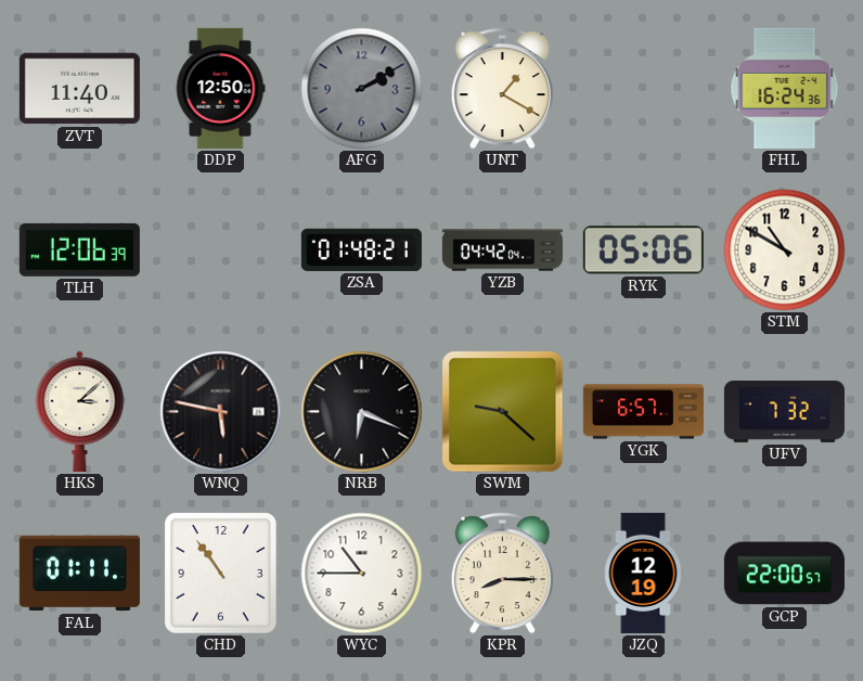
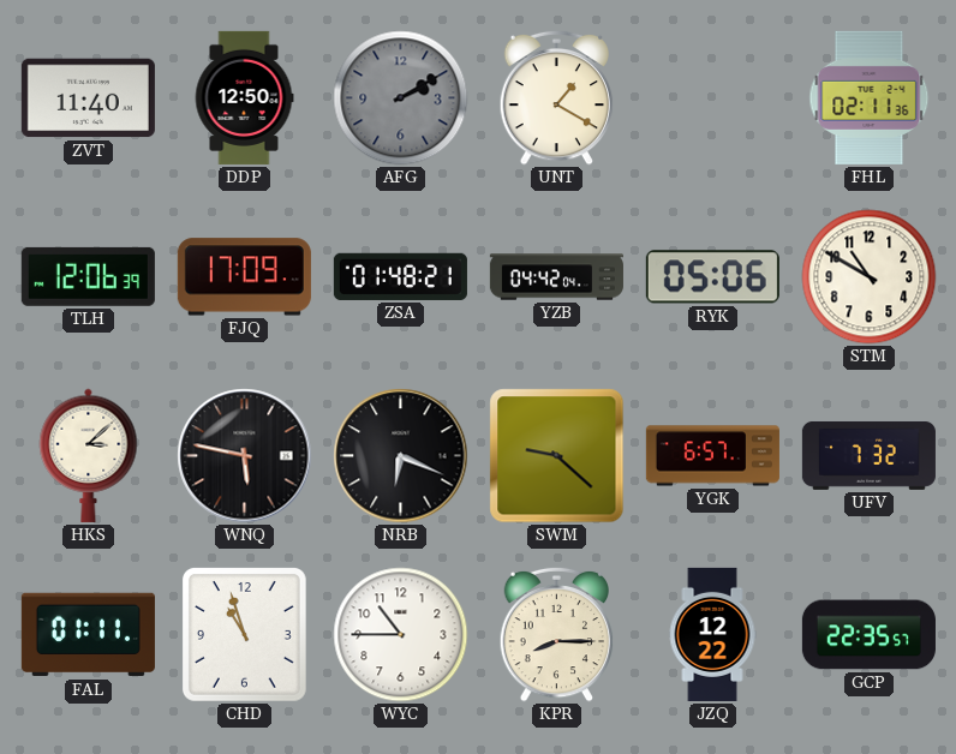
FHL: 16:24 -> 02:11
FJQ: none -> 17:09
CHD: 10:54 -> 10:57
JZQ: 12:19 -> 12:22
GCP: 22:00 -> 22:35
